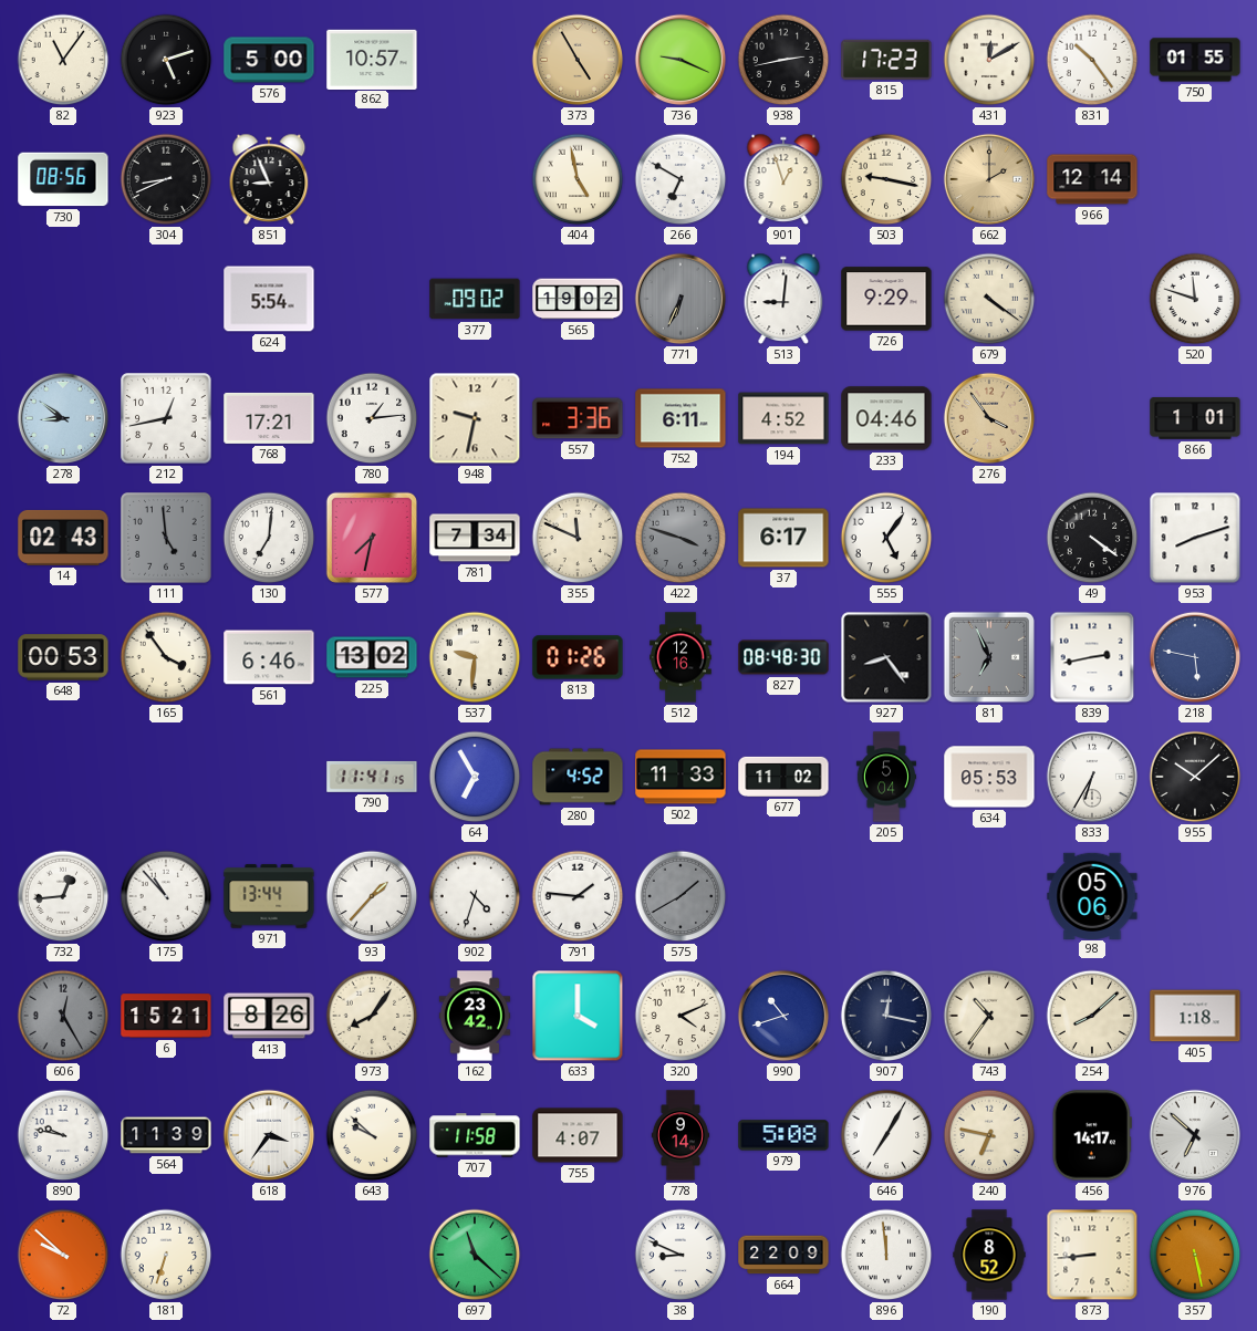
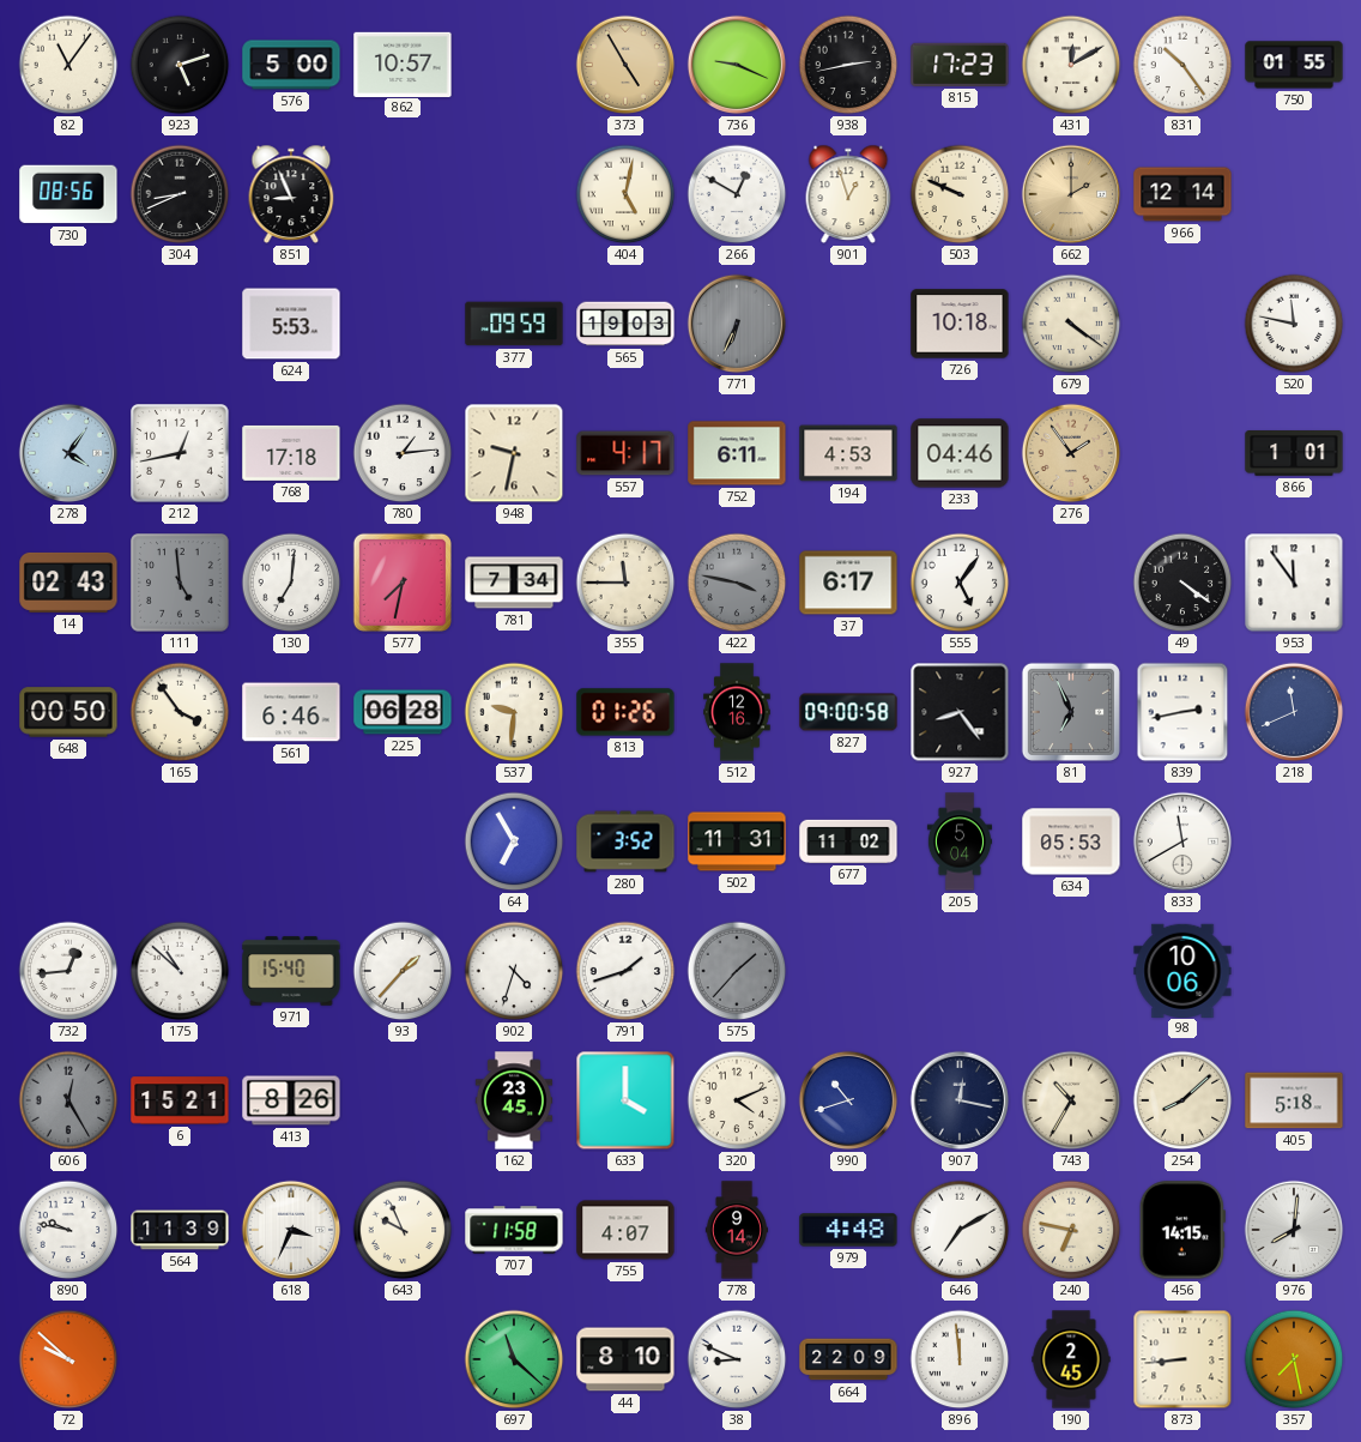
404: 4:58 -> 5:02
266: 6:50 -> 12:50
503: 9:17 -> 9:49
624: 5:54 -> 5:53
377: 09:02 -> 09:59
565: 19:02 -> 19:03
513: 9:01 -> none
726: 9:29 -> 10:18
520: 11:48 -> 11:47
278: 8:51 -> 4:06
768: 17:21 -> 17:18
557: 3:36 -> 4:17
194: 4:52 -> 4:53
276: 3:54 -> 1:54
355: 11:49 -> 11:45
422: 3:48 -> 3:47
953: 8:12 -> 11:54
648: 00:53 -> 00:50
225: 13:02 -> 06:28
827: 08:48 -> 09:00
218: 5:47 -> 11:41
790: 11:41 -> none
280: 4:52 -> 3:52
502: 11:33 -> 11:31
833: 6:35 -> 11:40
955: 10:08 -> none
175: 10:53 -> 10:52
971: 13:44 -> 15:40
791: 1:46 -> 1:42
575: 1:40 -> 1:37
98: 05:06 -> 10:06
973: 8:06 -> none
162: 23:42 -> 23:45
743: 10:36 -> 10:35
405: 1:18 -> 5:18
618: 3:36 -> 3:34
643: 9:52 -> 9:56
979: 5:08 -> 4:48
646: 7:05 -> 7:10
456: 14:17 -> 14:15
976: 6:52 -> 8:01
181: 6:33 -> none
44: none -> 8:10
190: 8:52 -> 2:45
357: 5:28 -> 7:28
